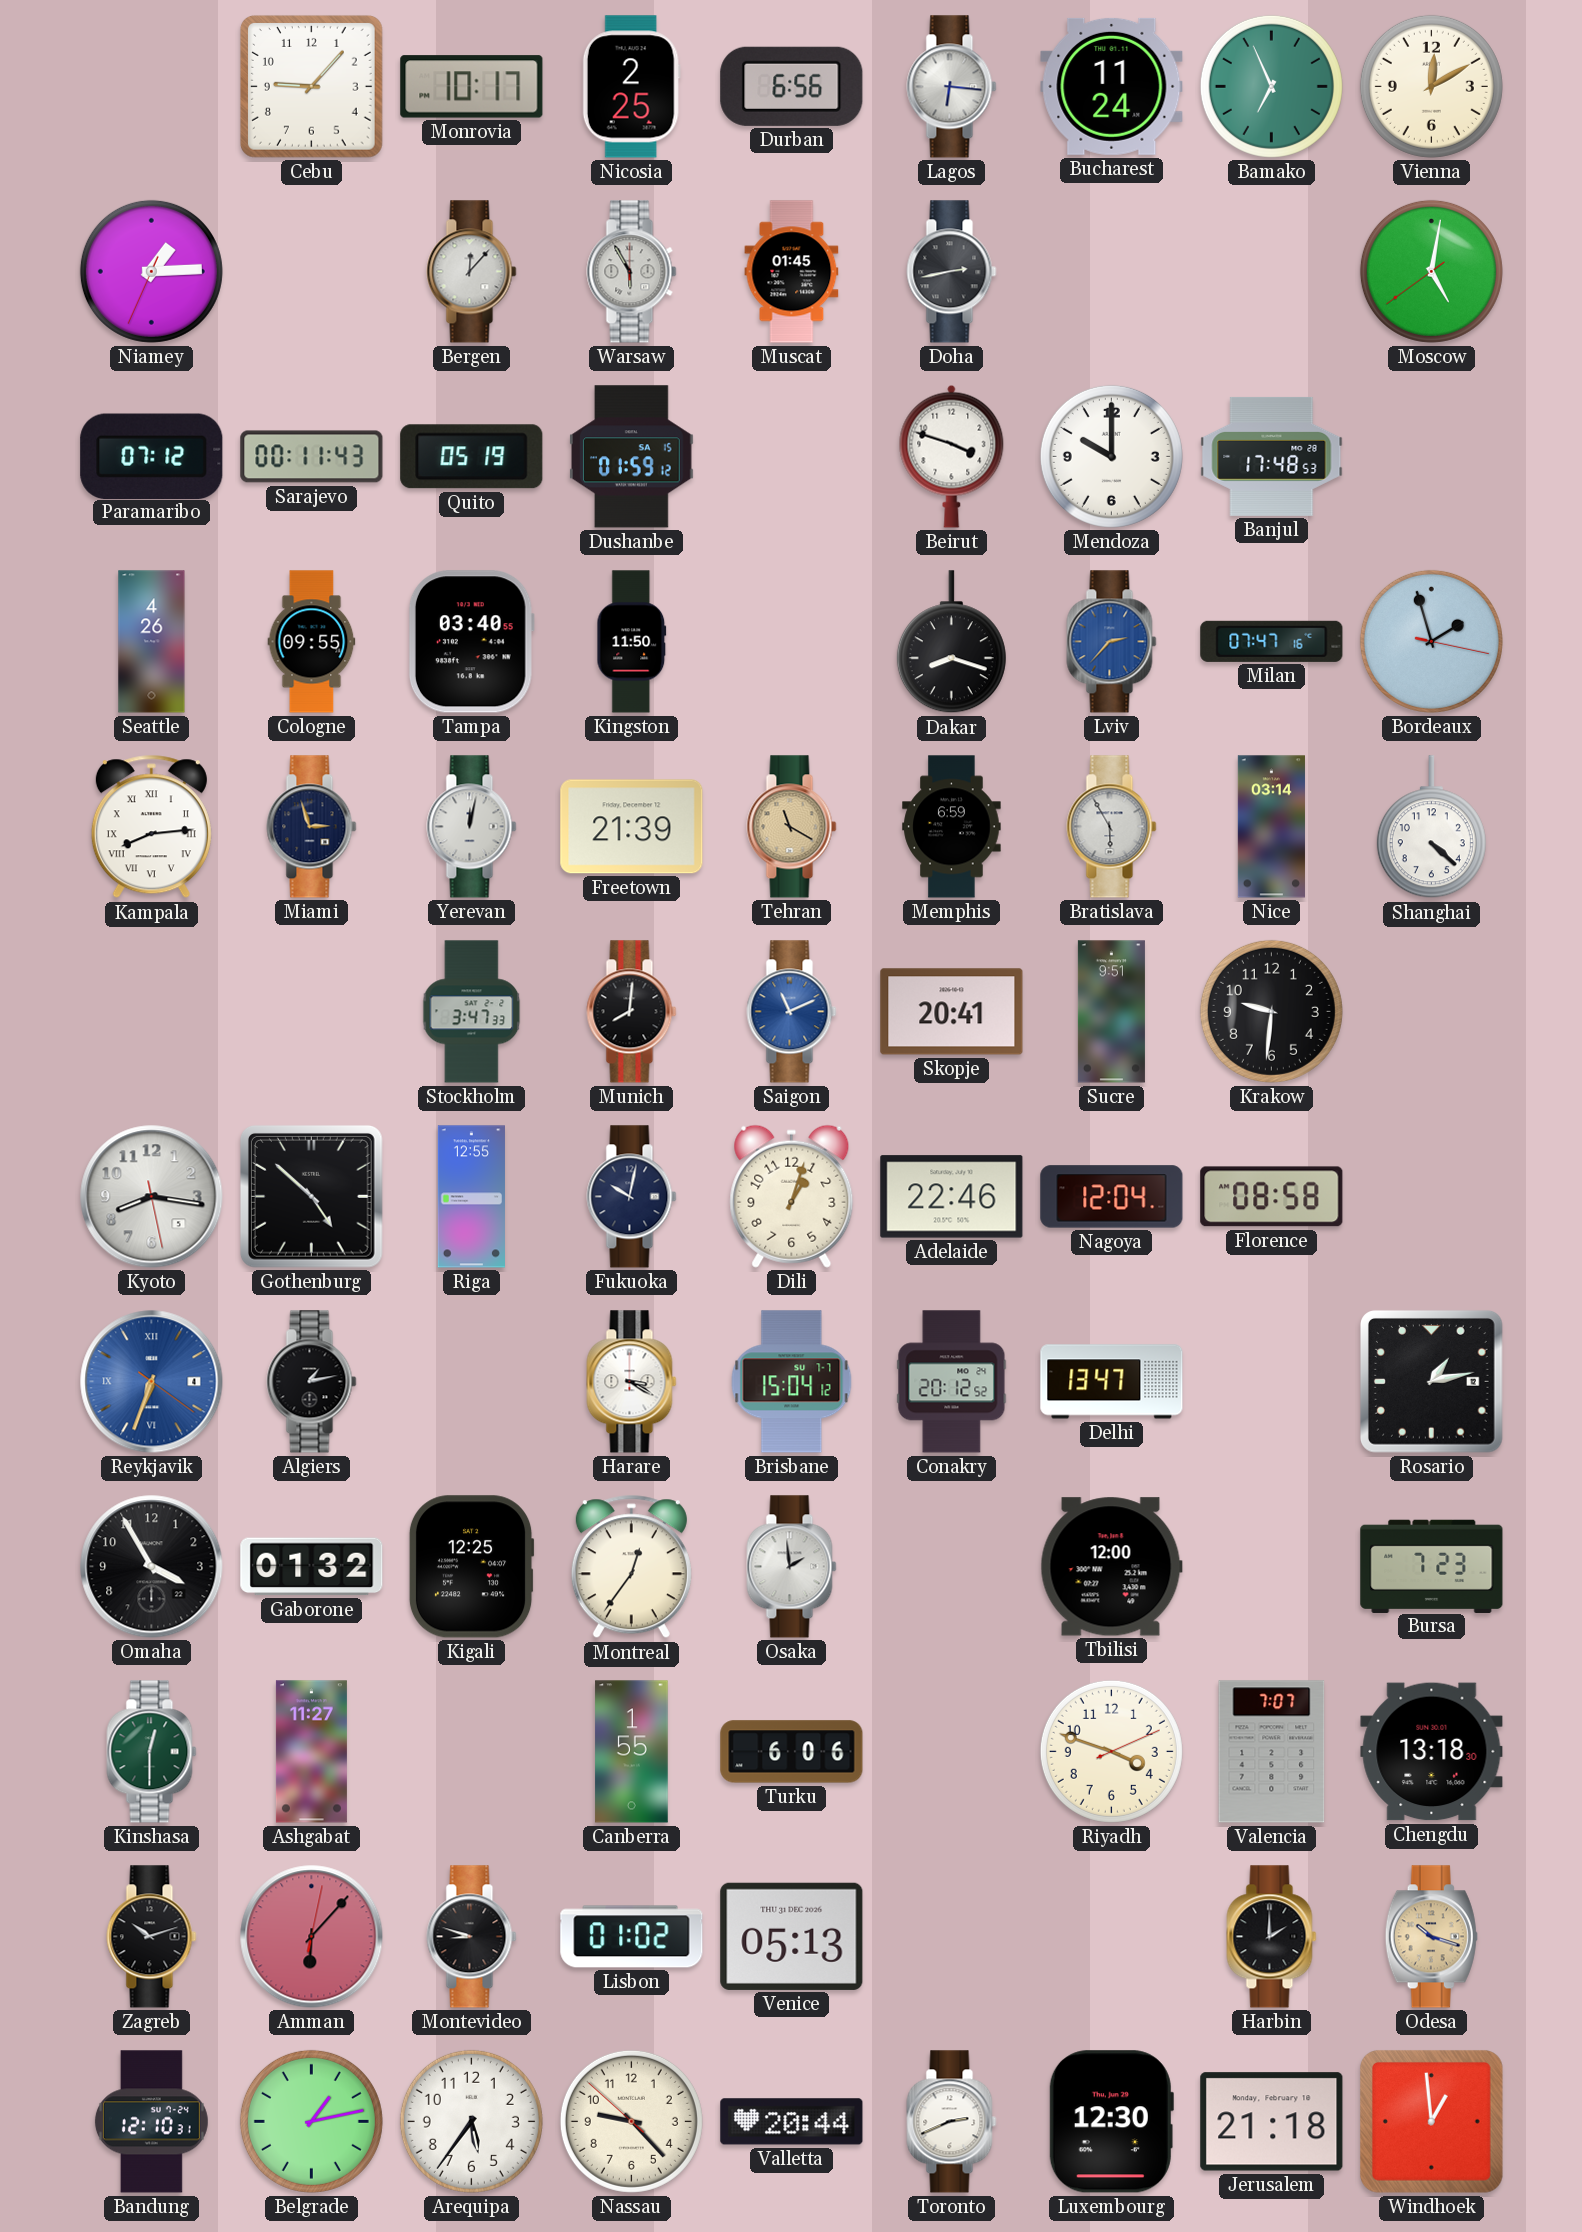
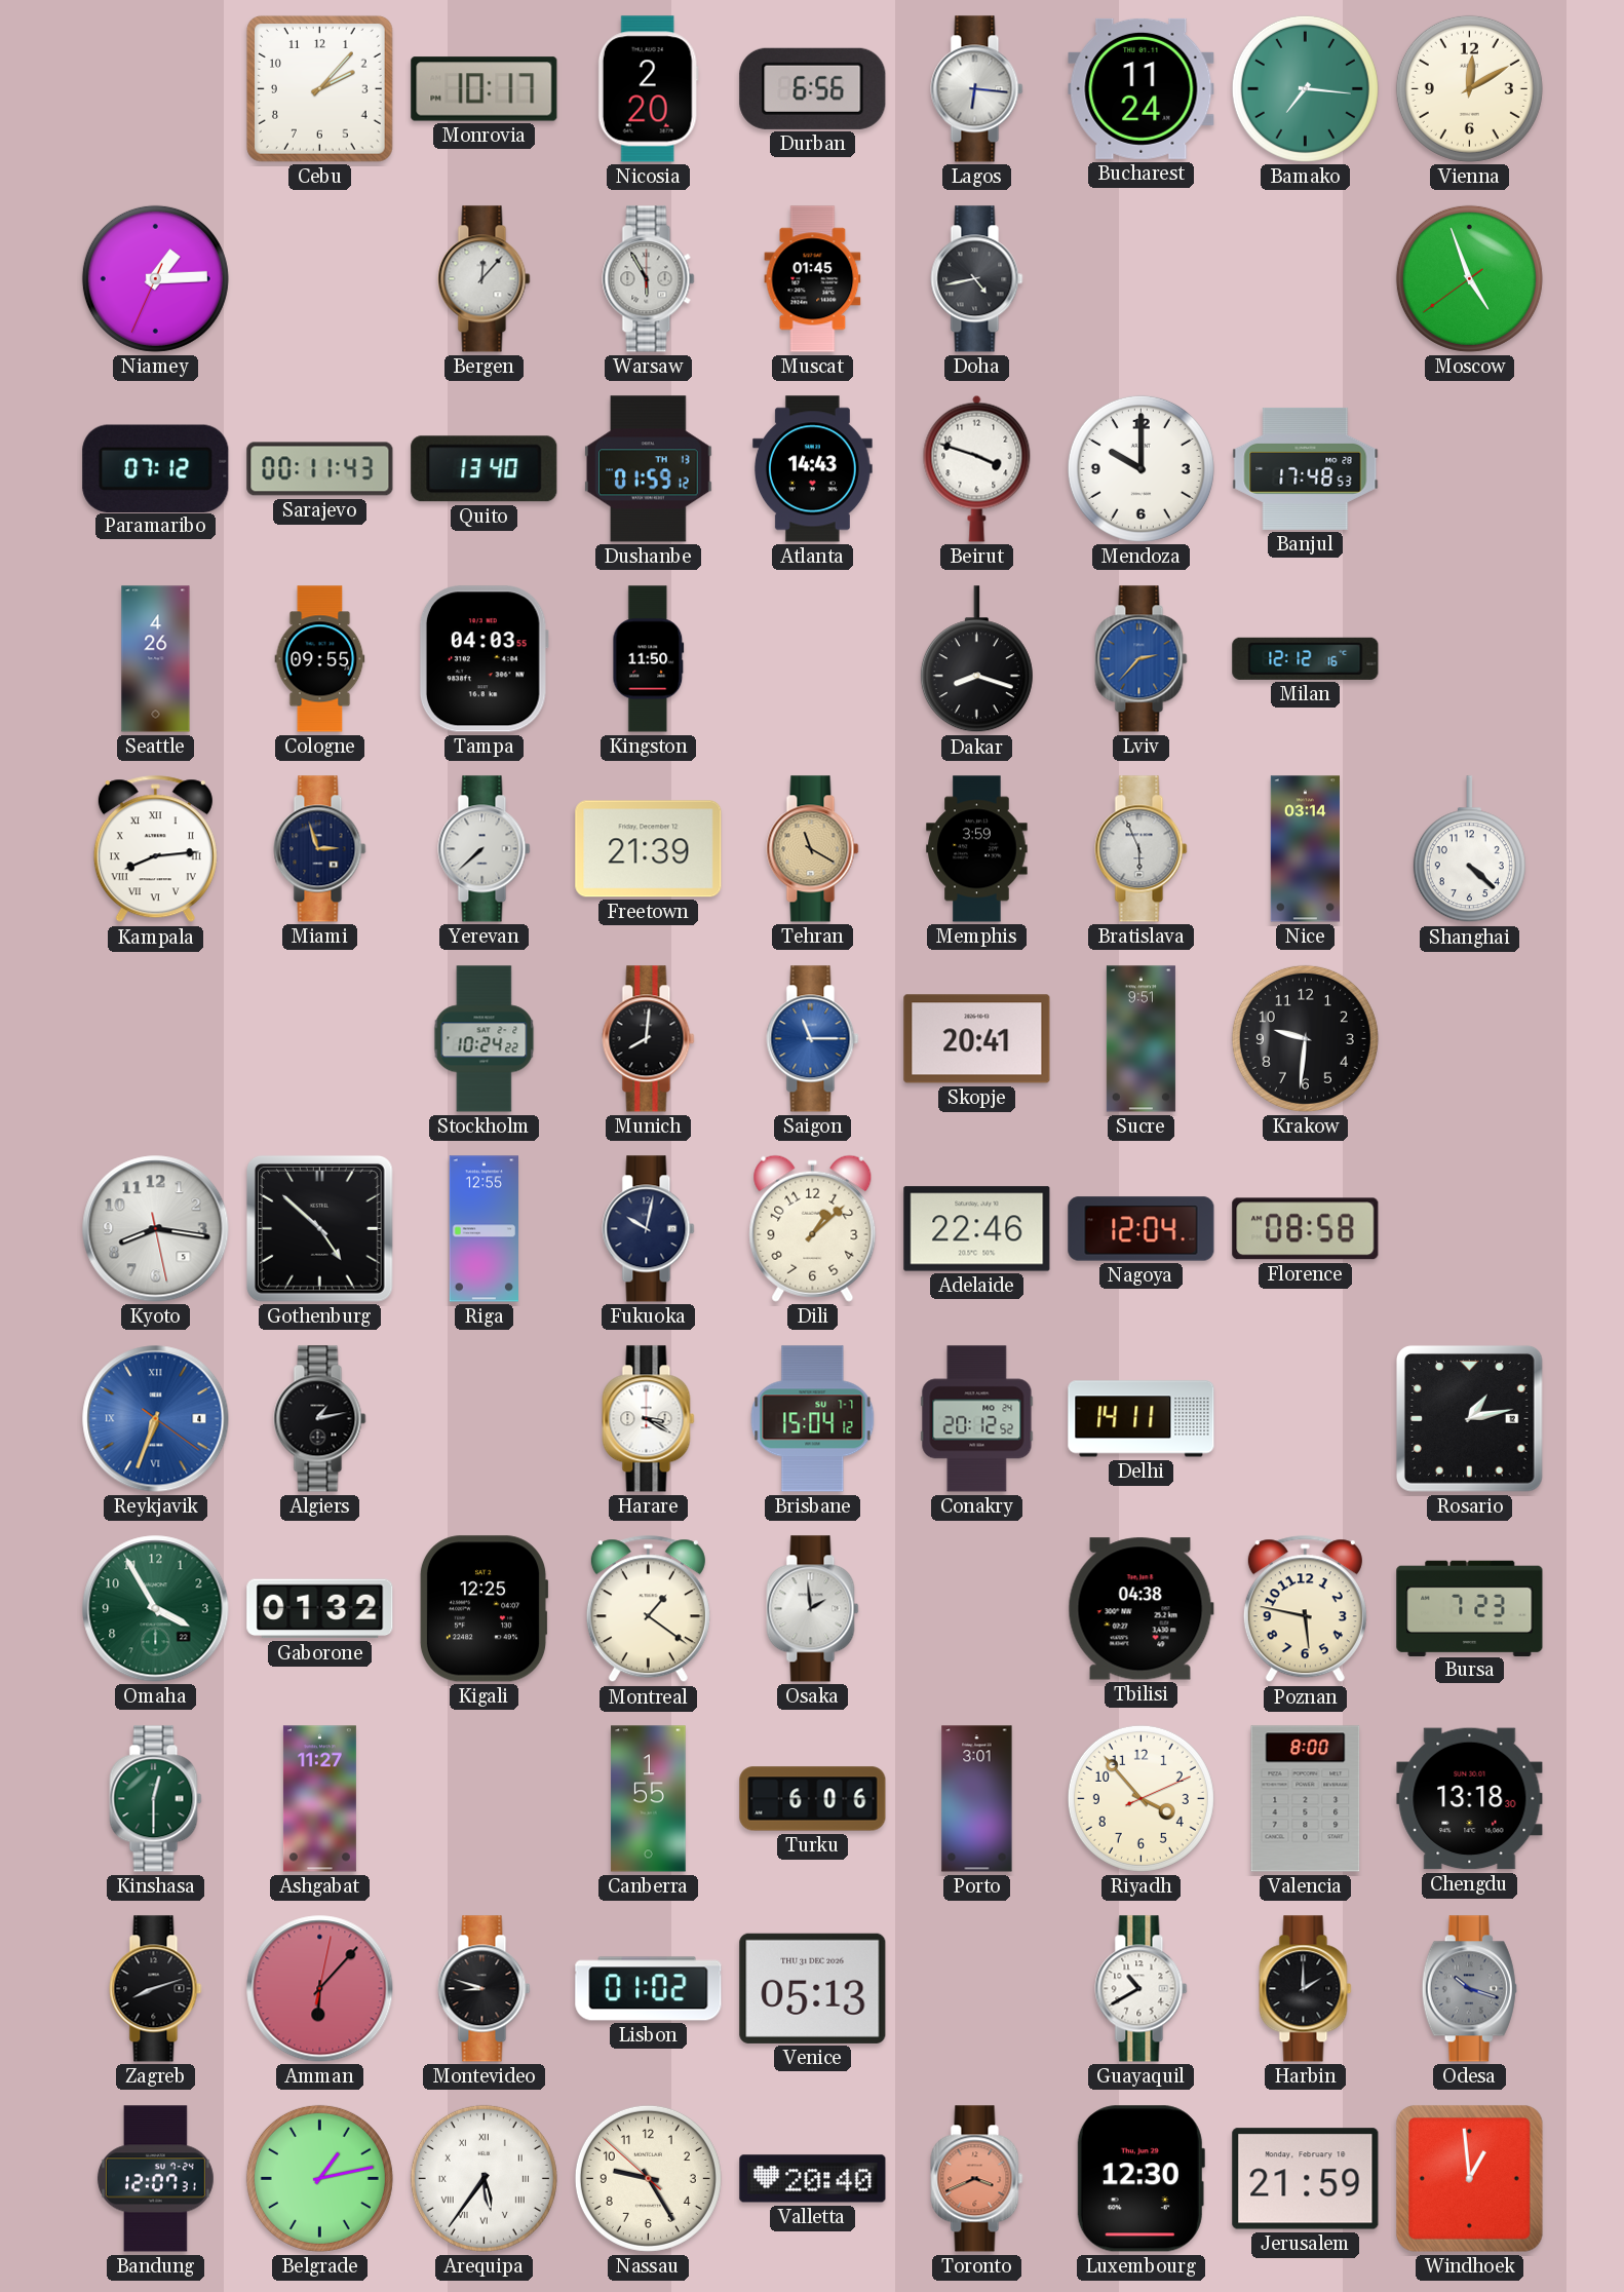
Cebu: 9:07 -> 2:07
Nicosia: 2:25 -> 2:20
Bamako: 6:56 -> 7:16
Doha: 2:43 -> 4:43
Moscow: 5:01 -> 4:56
Quito: 05:19 -> 13:40
Dushanbe date: SA 15 -> TH 13
Atlanta: none -> 14:43
Tampa: 03:40 -> 04:03
Milan: 07:47 -> 12:12
Bordeaux: 1:57 -> none
Yerevan: 12:02 -> 7:38
Memphis: 6:59 -> 3:59
Bratislava: 5:55 -> 5:56
Stockholm: 3:47 -> 10:24
Saigon: 11:11 -> 11:15
Dili: 1:03 -> 1:08
Delhi: 13:47 -> 14:11
Omaha dial: black -> green
Montreal: 12:36 -> 1:21
Tbilisi: 12:00 -> 04:38
Poznan: none -> 5:47
Porto: none -> 3:01
Riyadh: 3:48 -> 3:53
Valencia: 7:07 -> 8:00
Zagreb: 10:12 -> 8:12
Guayaquil: none -> 10:40
Odesa dial: champagne -> grey
Bandung: 12:10 -> 12:07
Arequipa numerals: Arabic -> Roman
Nassau: 9:22 -> 9:24
Valletta: 20:44 -> 20:40
Toronto: 2:41 -> 3:41
Toronto dial: white -> salmon
Jerusalem: 21:18 -> 21:59
